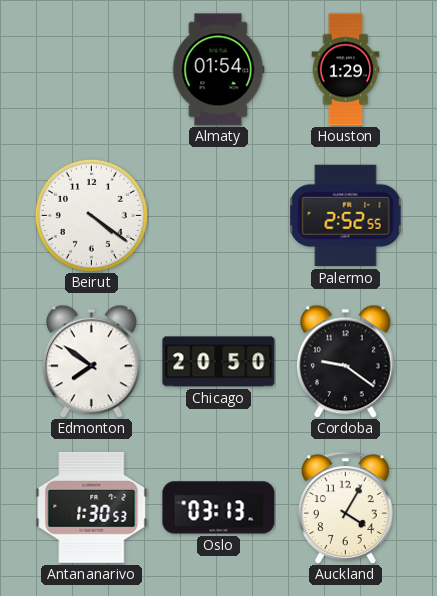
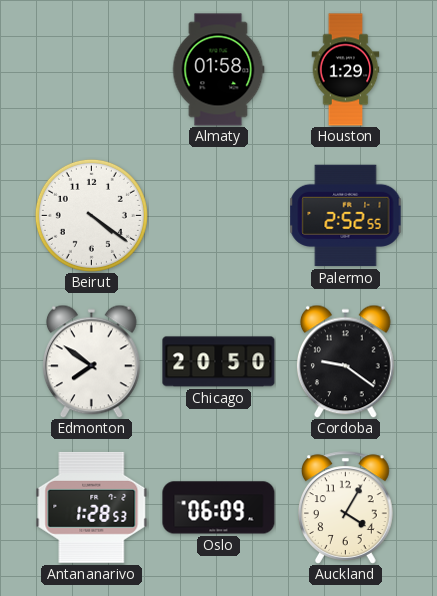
Almaty: 01:54 -> 01:58
Antananarivo: 1:30 -> 1:28
Oslo: 03:13 -> 06:09
